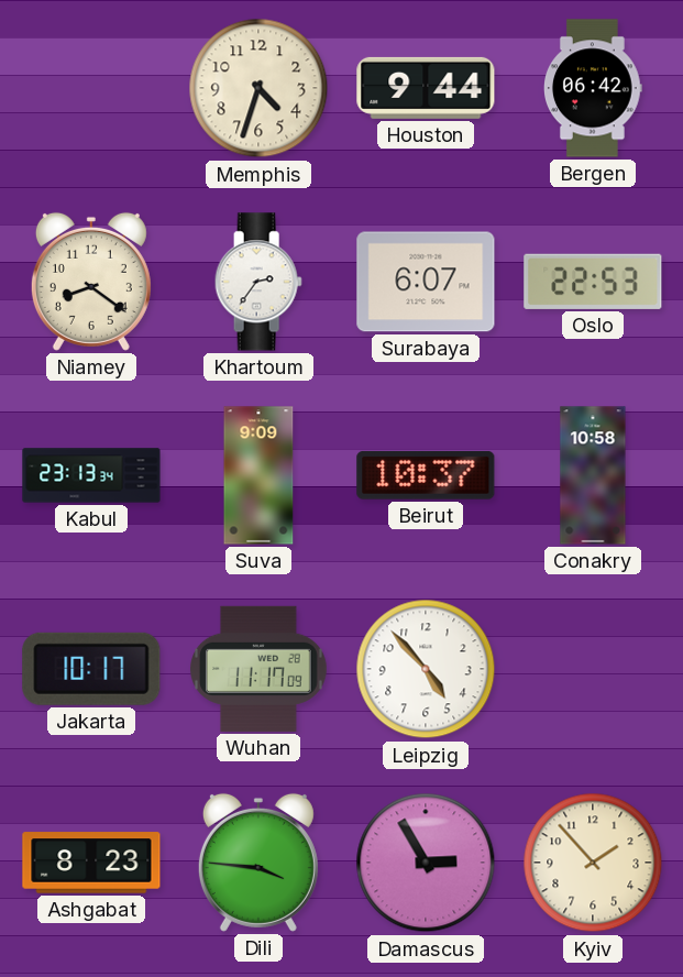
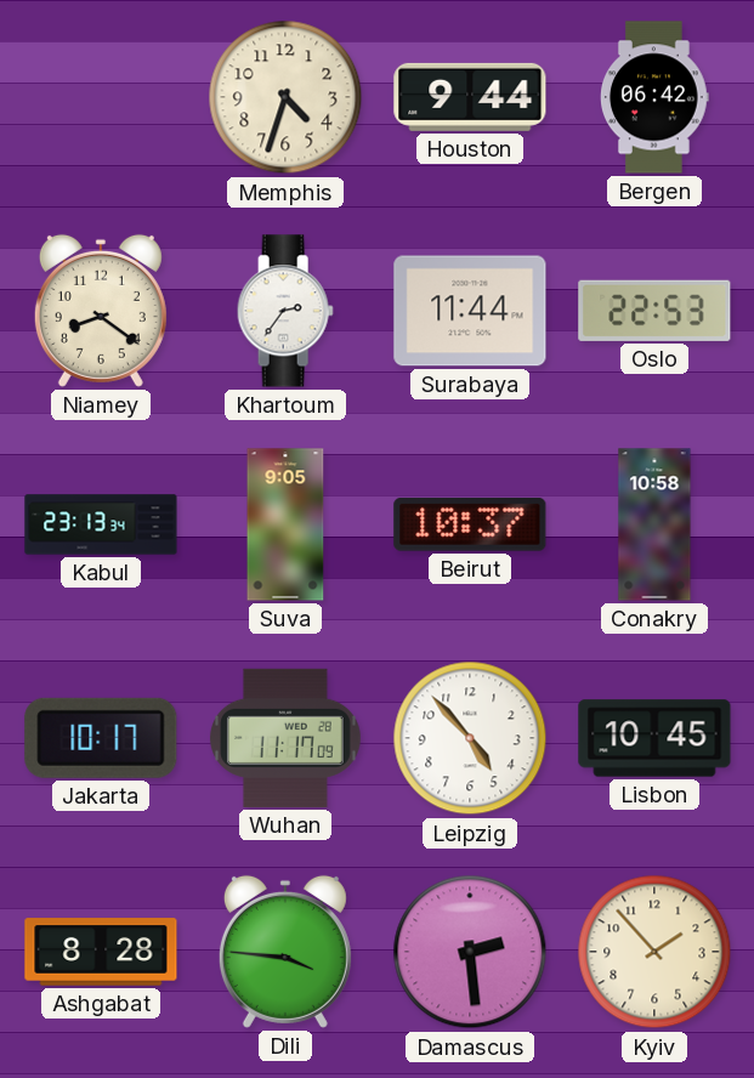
Surabaya: 6:07 -> 11:44
Suva: 9:09 -> 9:05
Lisbon: none -> 10:45
Ashgabat: 8:23 -> 8:28
Damascus: 2:55 -> 2:29
